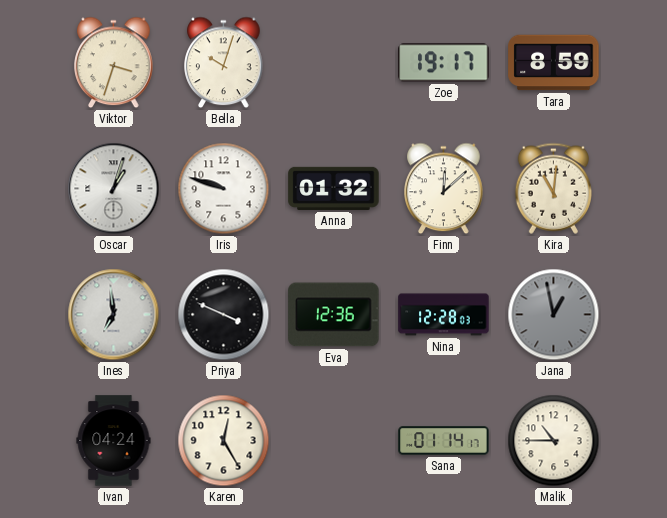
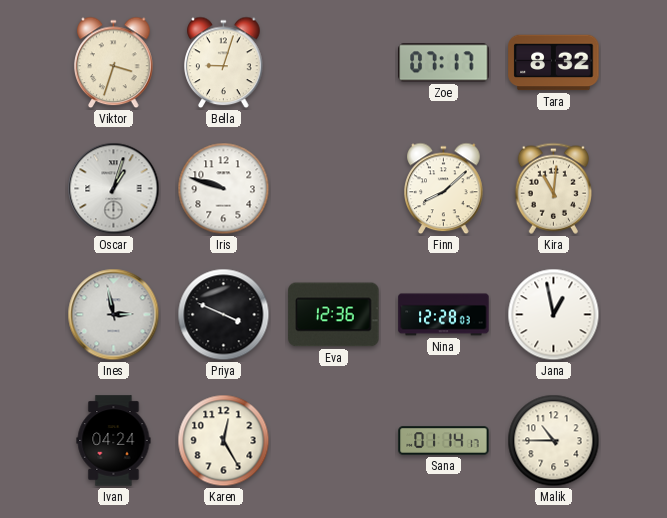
Bella: 10:03 -> 9:03
Zoe: 19:17 -> 07:17
Tara: 8:59 -> 8:32
Anna: 01:32 -> none
Finn: 12:08 -> 8:08
Ines: 6:59 -> 2:58
Jana dial: grey -> white
